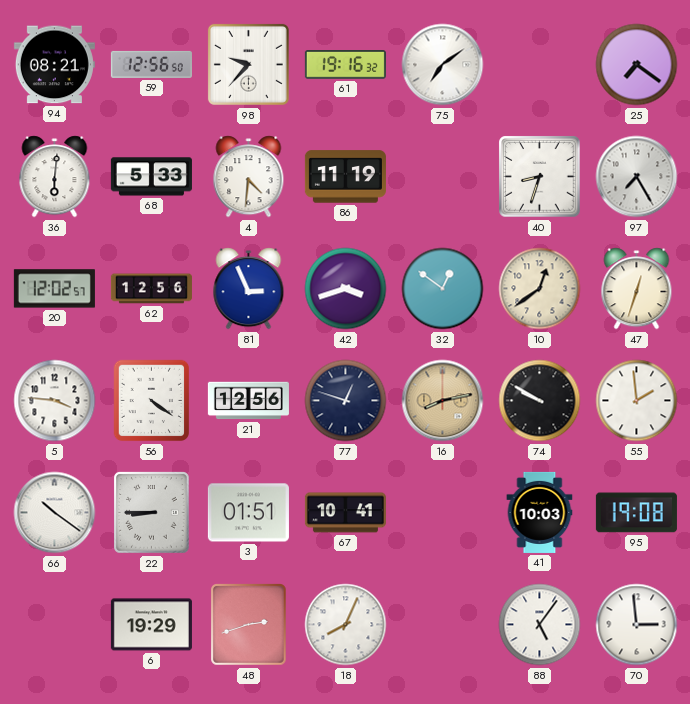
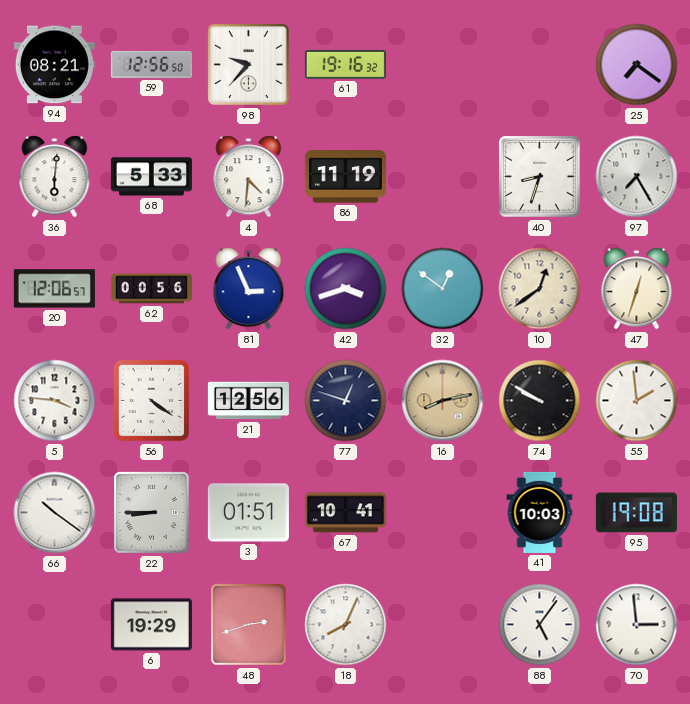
75: 7:09 -> none
20: 12:02 -> 12:06
62: 12:56 -> 00:56
